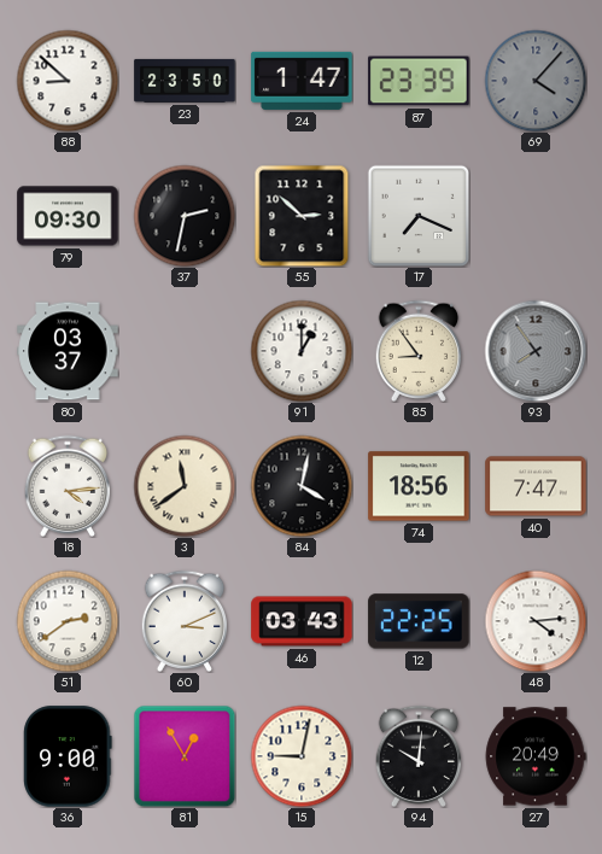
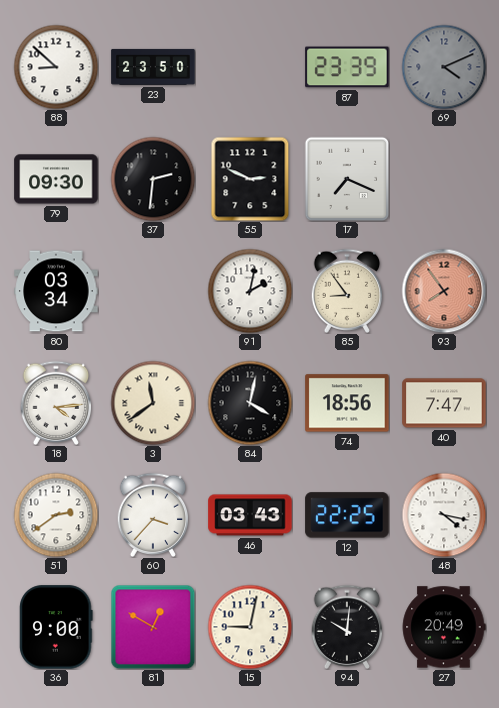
24: 1:47 -> none
69: 4:07 -> 4:11
37: 2:32 -> 2:31
55: 2:52 -> 2:49
80: 03:37 -> 03:34
91: 1:00 -> 2:02
93 dial: grey -> salmon
60: 3:11 -> 3:37
48: 4:14 -> 4:17
81: 12:55 -> 12:50
